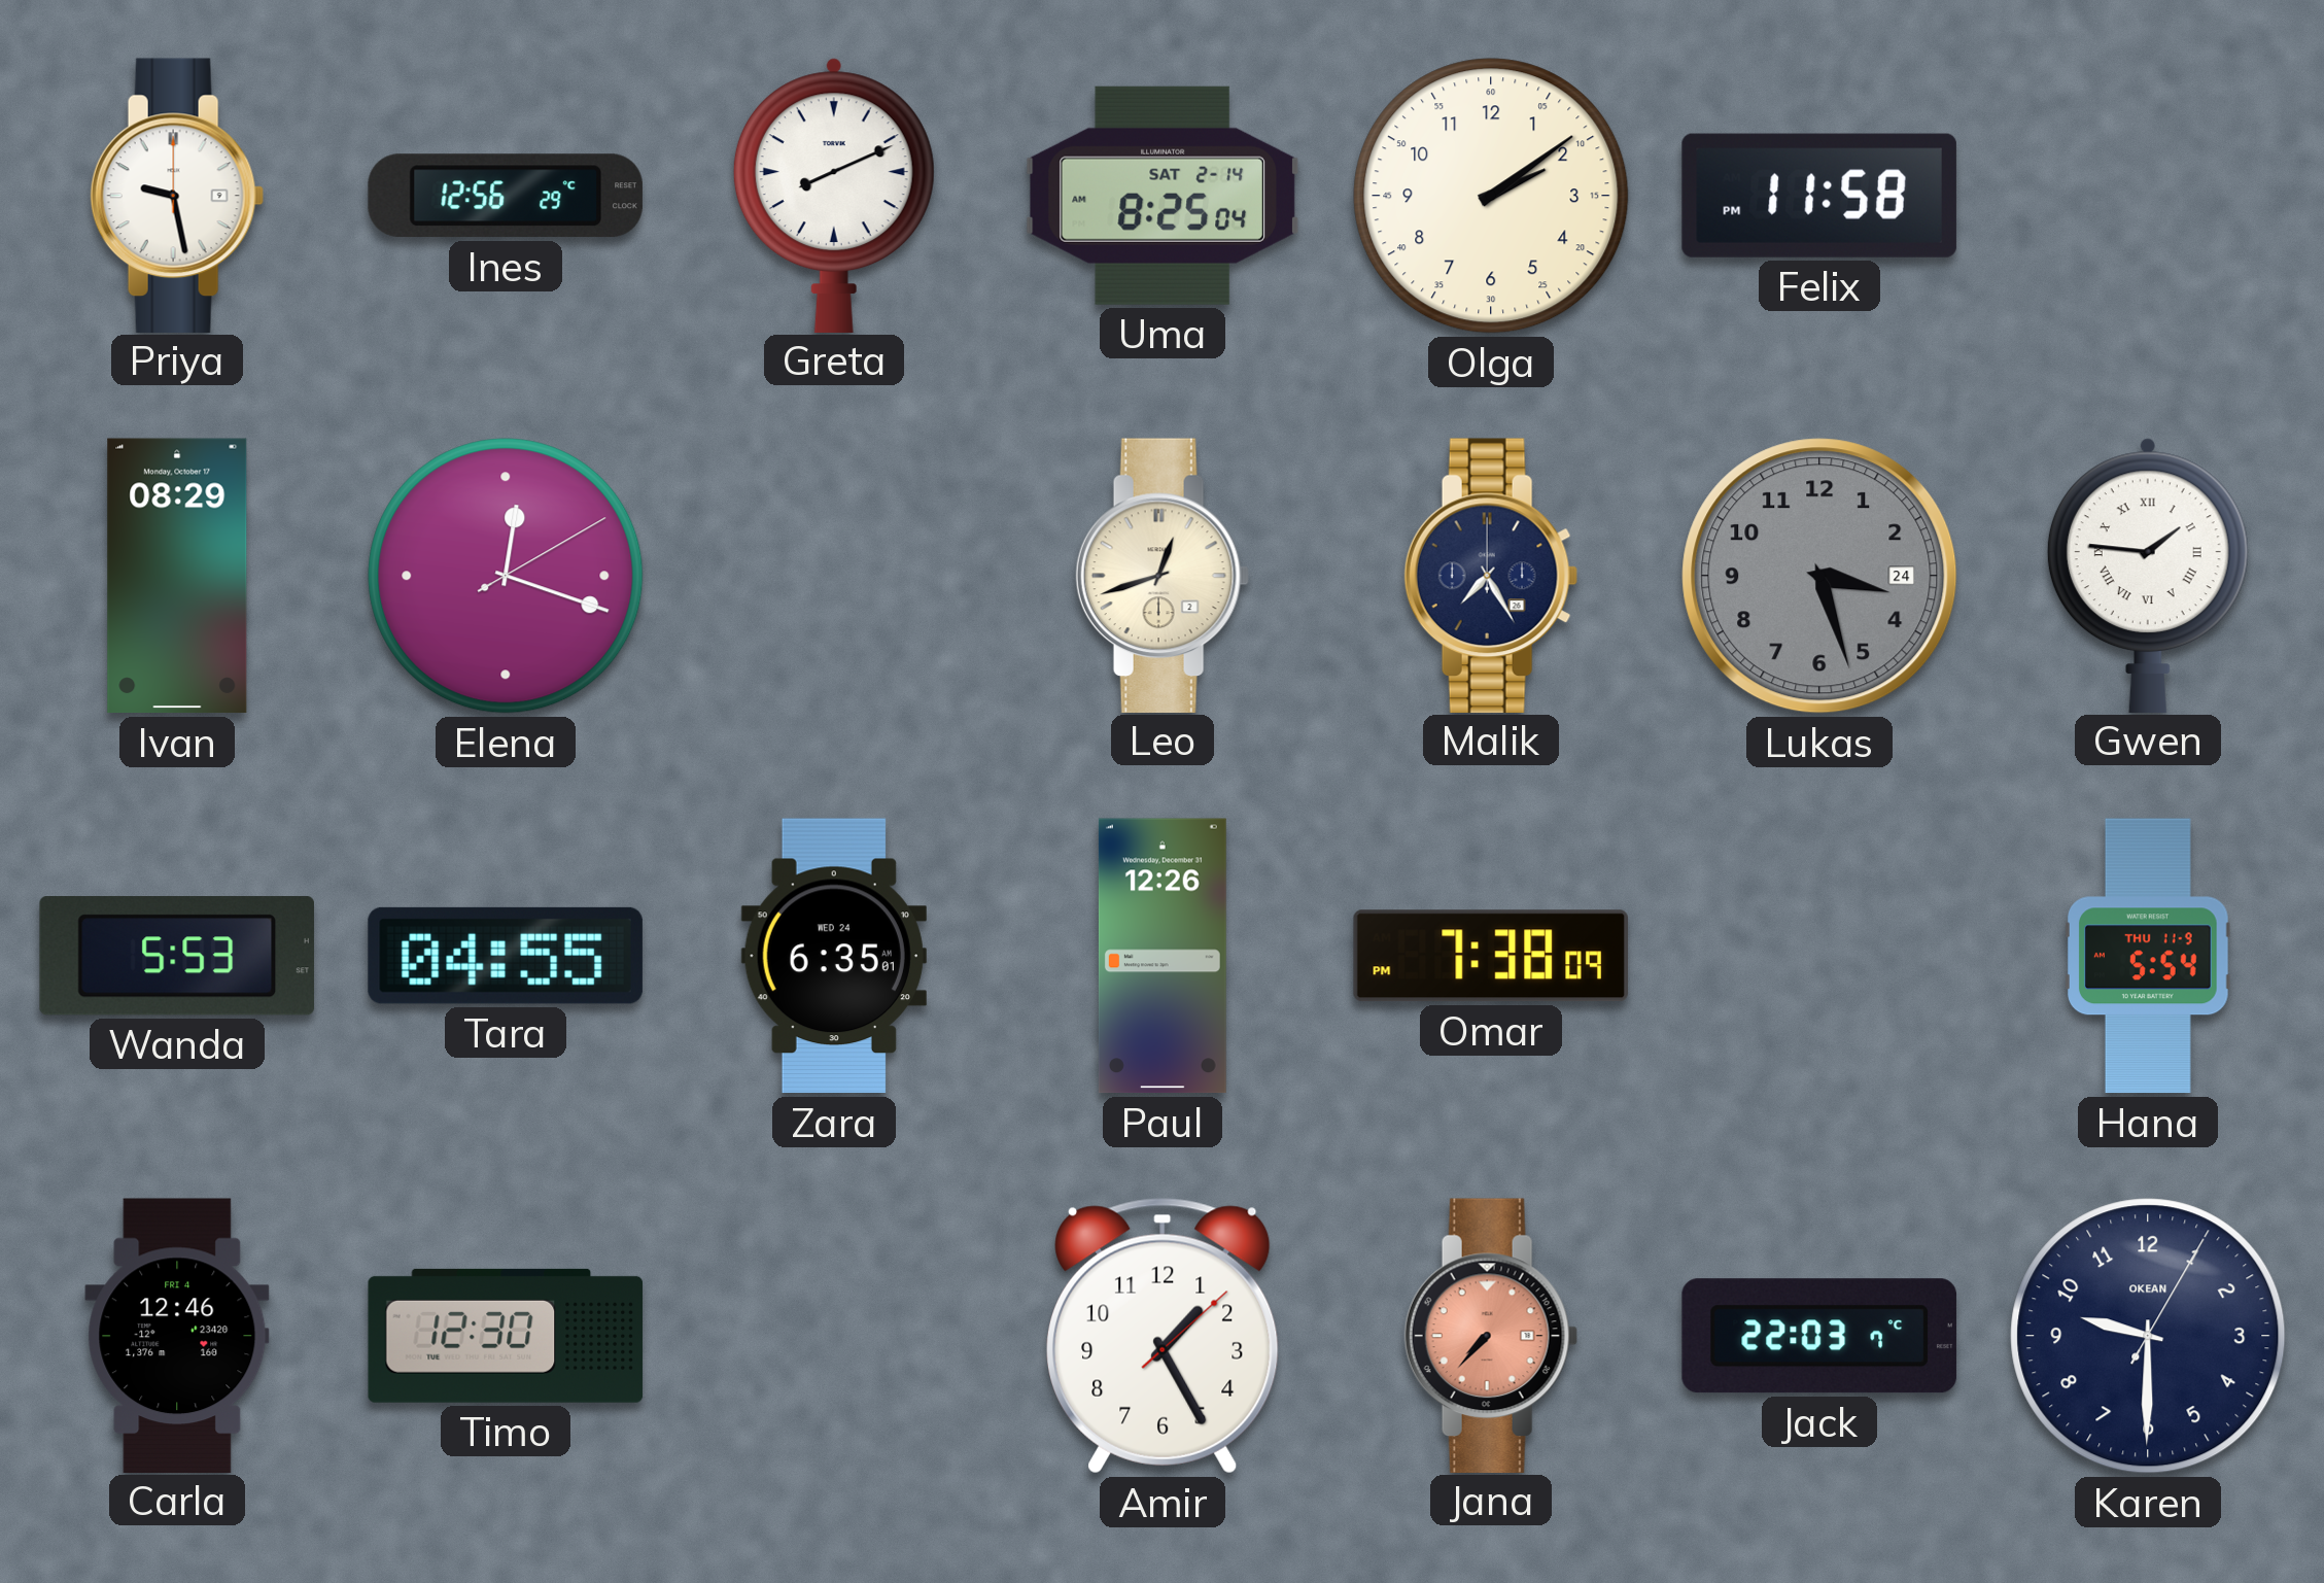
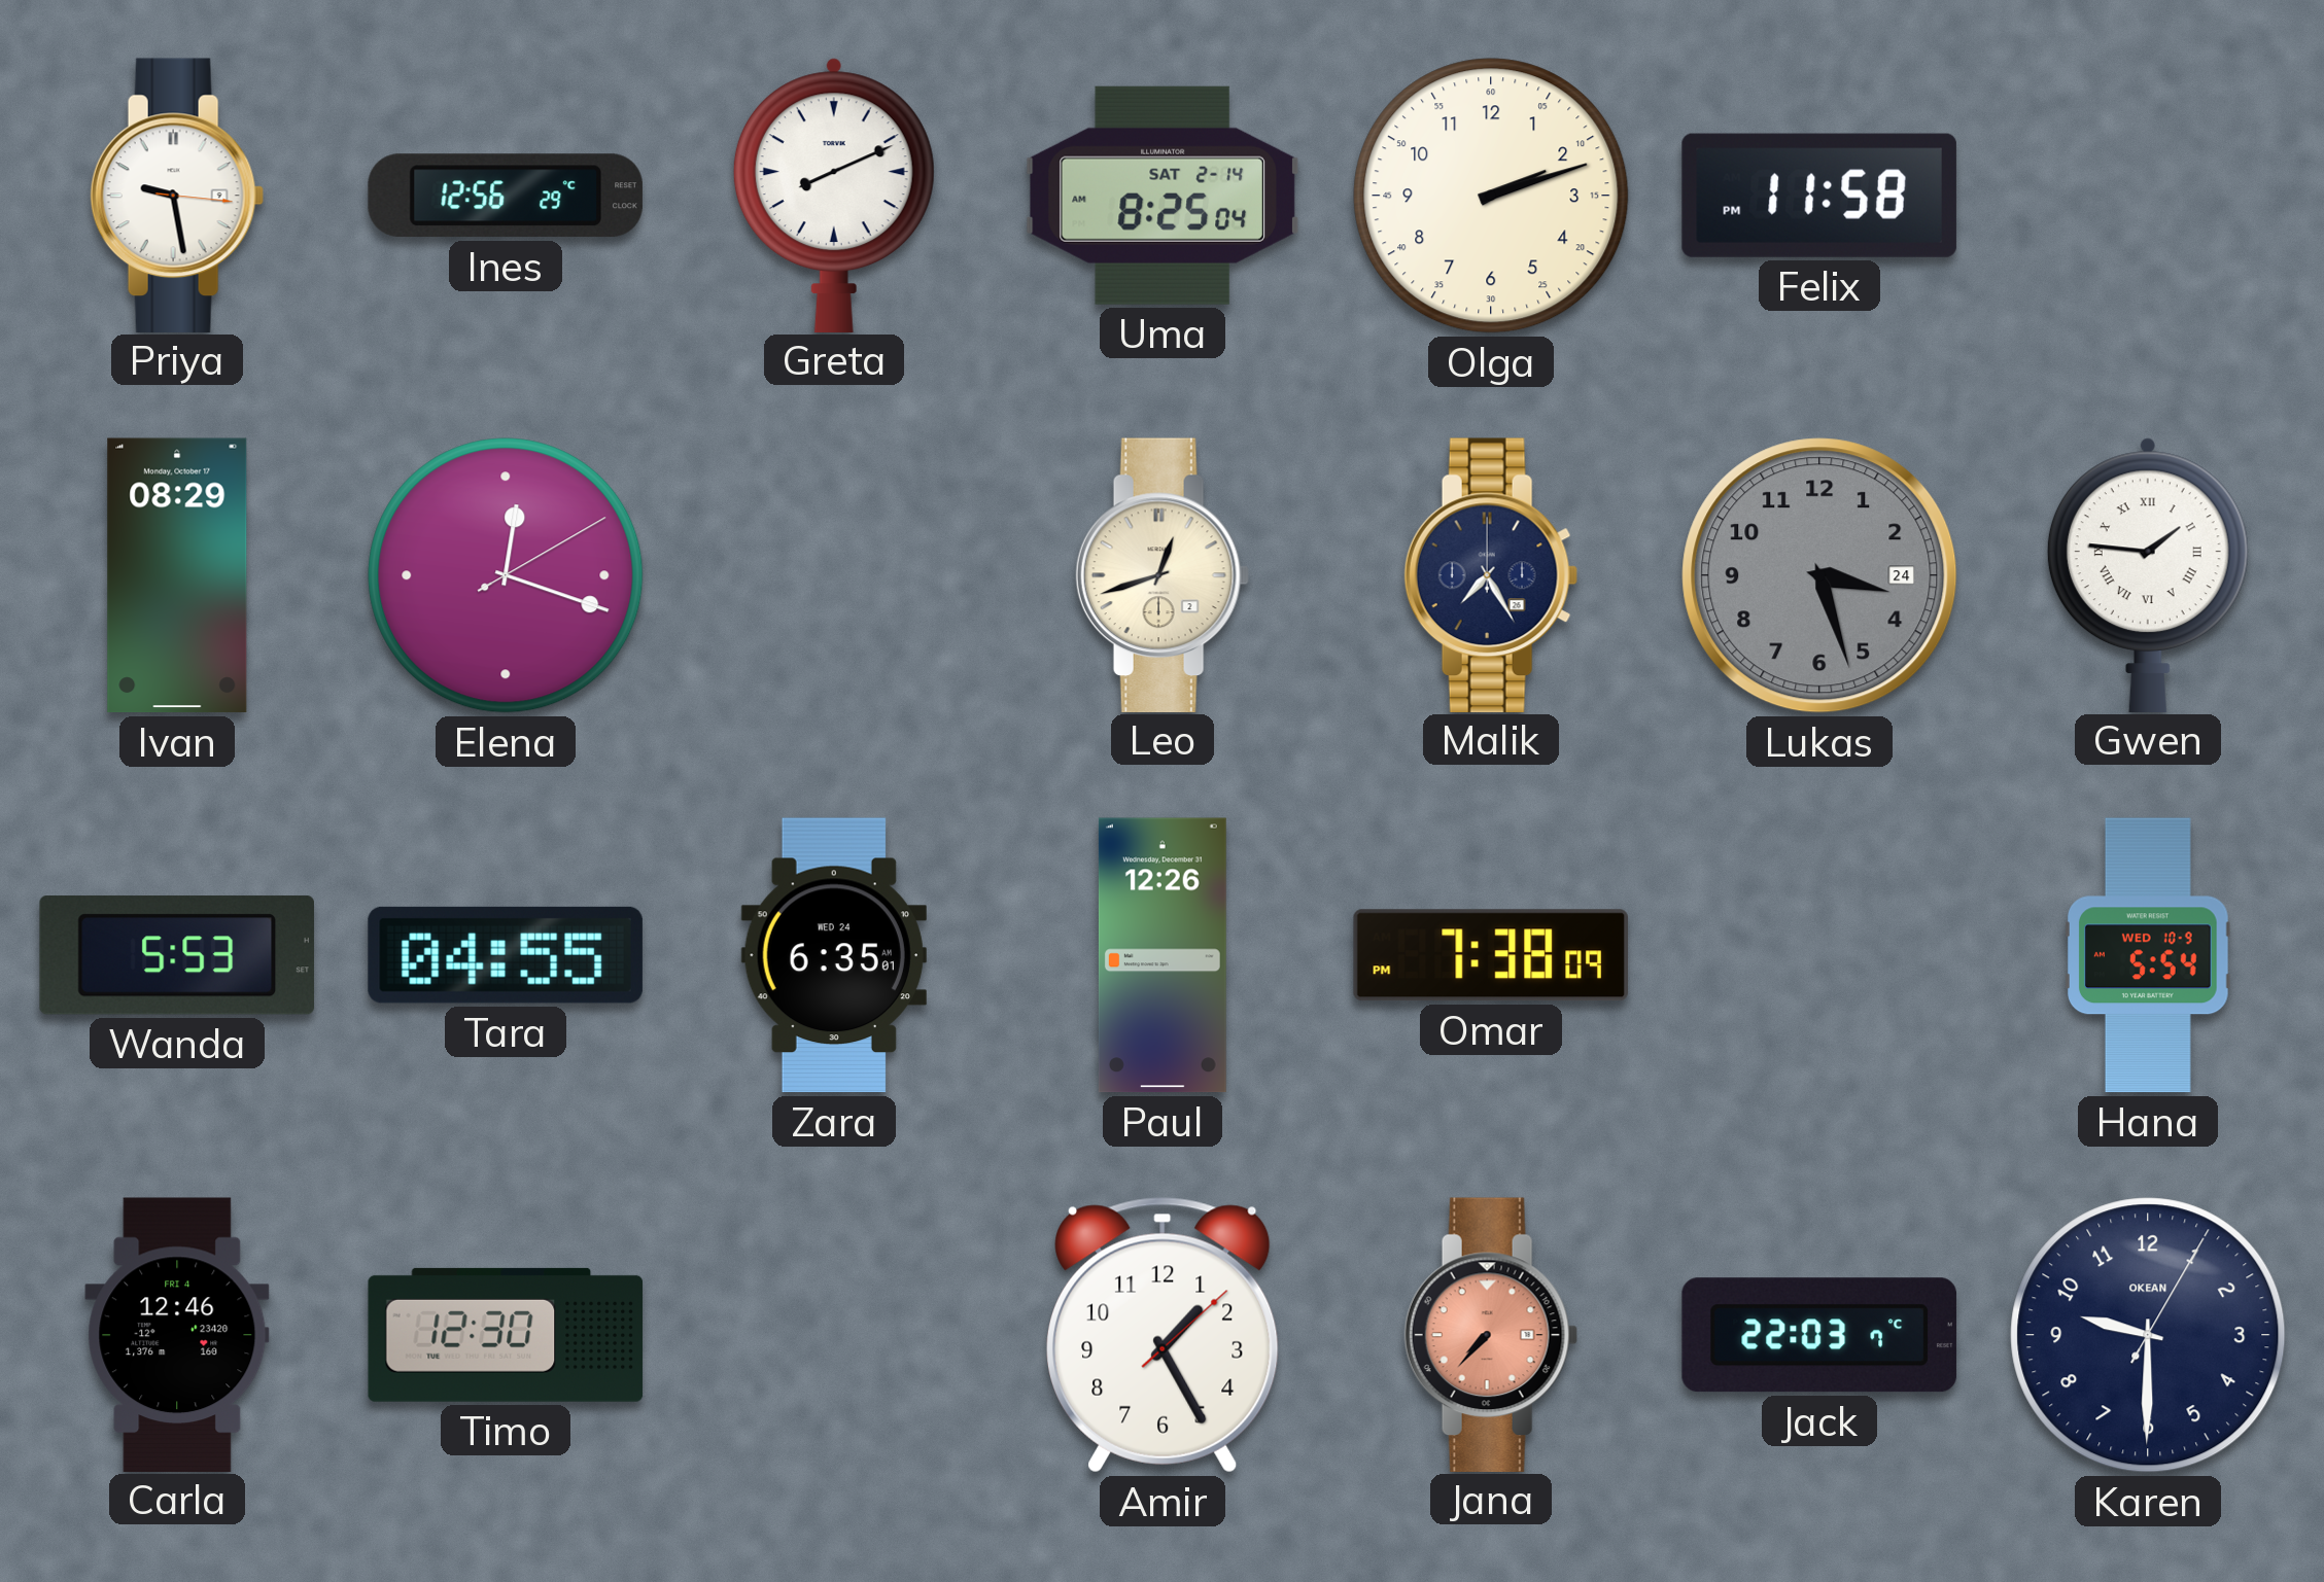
Priya: 9:28:00 -> 9:28:16
Olga: 2:09 -> 2:12
Hana date: THU 11-9 -> WED 10-9
